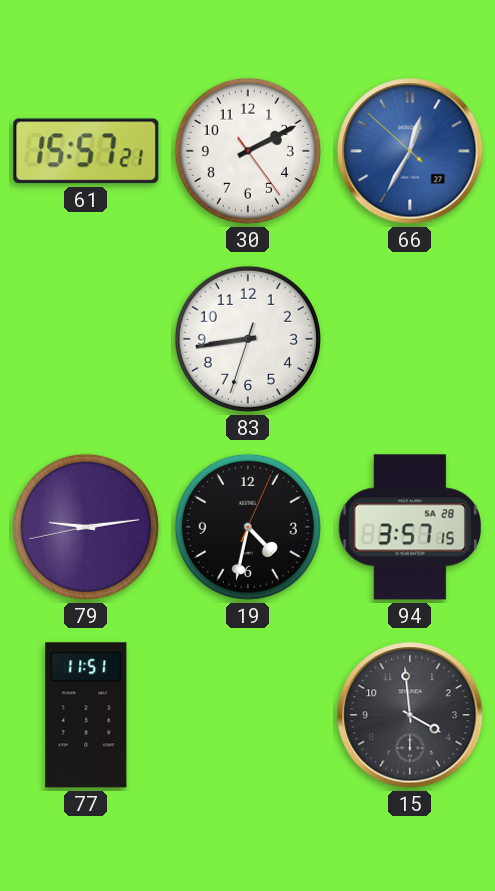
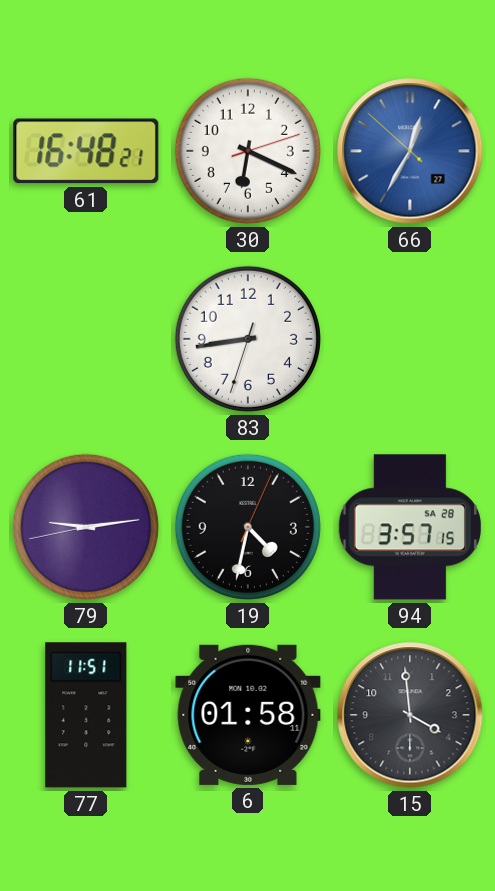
61: 15:57 -> 16:48
30: 2:10 -> 6:19
6: none -> 01:58
